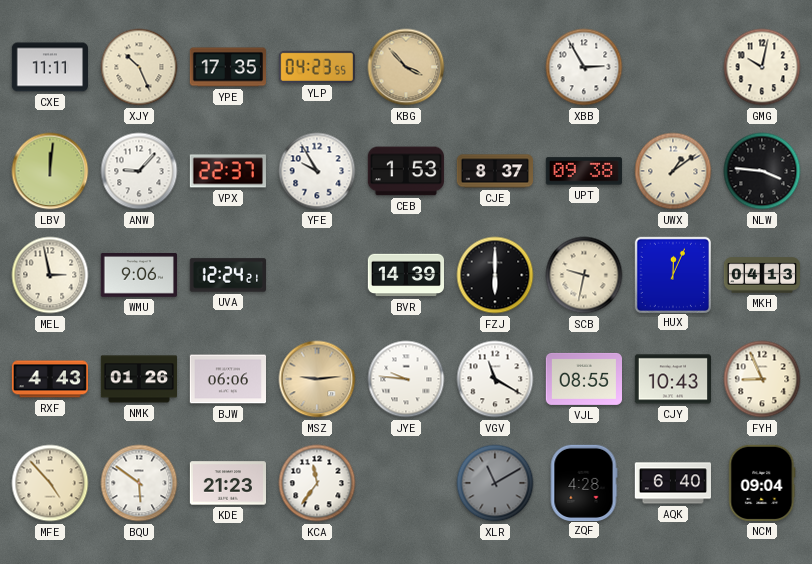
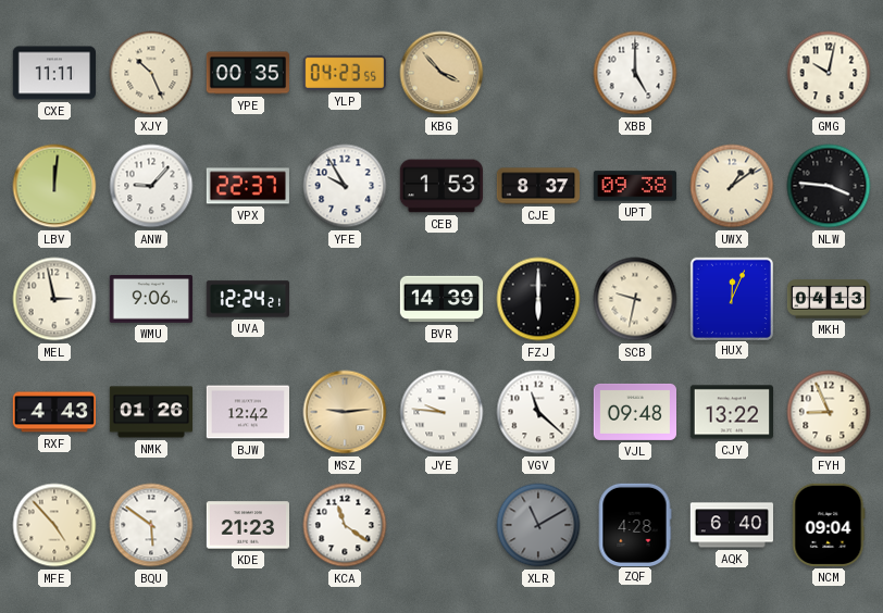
YPE: 17:35 -> 00:35
XBB: 2:55 -> 5:00
BJW: 06:06 -> 12:42
VGV: 11:20 -> 11:22
VJL: 08:55 -> 09:48
CJY: 10:43 -> 13:22
KCA: 11:36 -> 11:21
